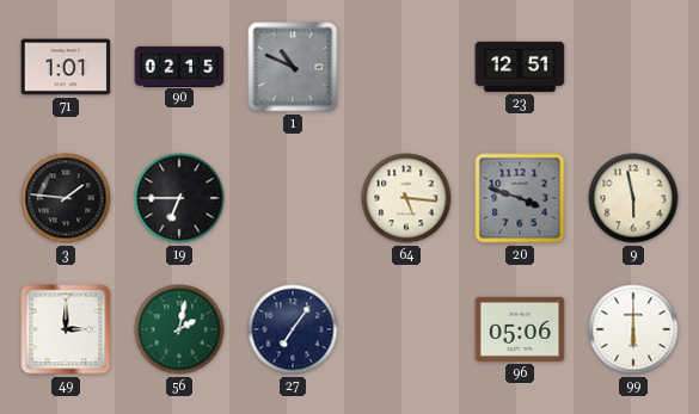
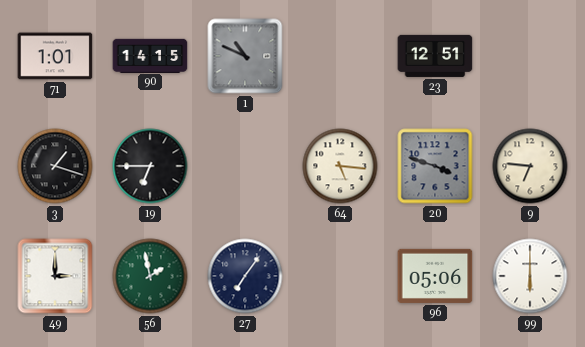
90: 02:15 -> 14:15
3: 1:46 -> 1:18
9: 5:58 -> 6:46
56: 2:02 -> 1:58
